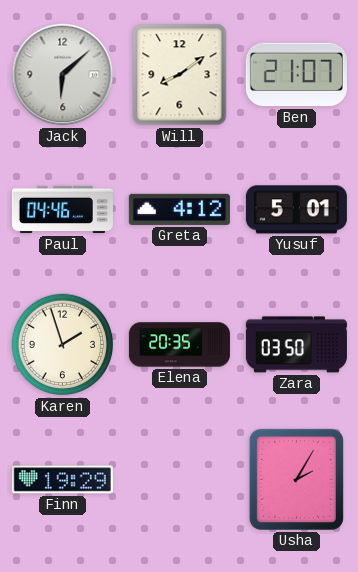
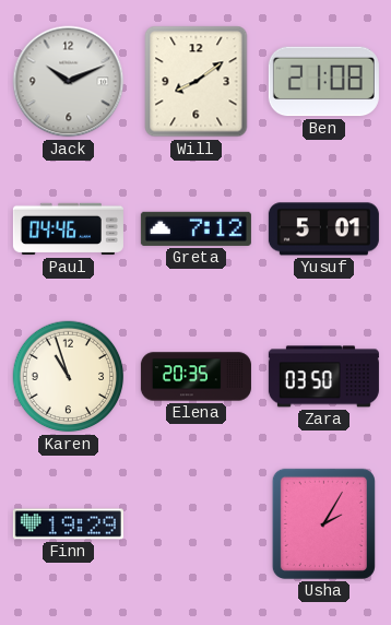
Jack: 6:08 -> 10:11
Ben: 21:07 -> 21:08
Greta: 4:12 -> 7:12
Karen: 1:57 -> 10:57
